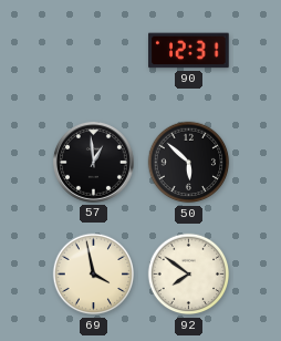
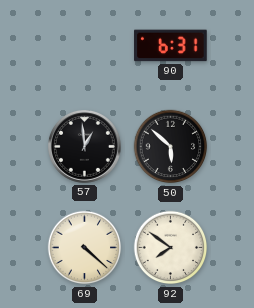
90: 12:31 -> 6:31
69: 3:58 -> 4:22
